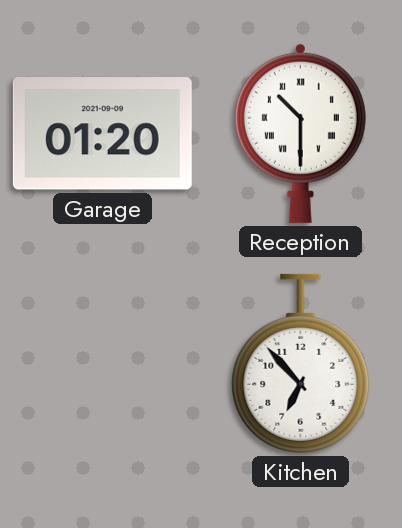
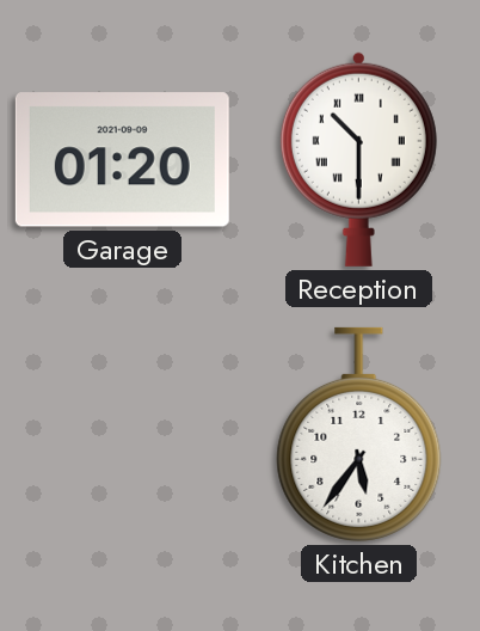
Kitchen: 6:53 -> 5:36
